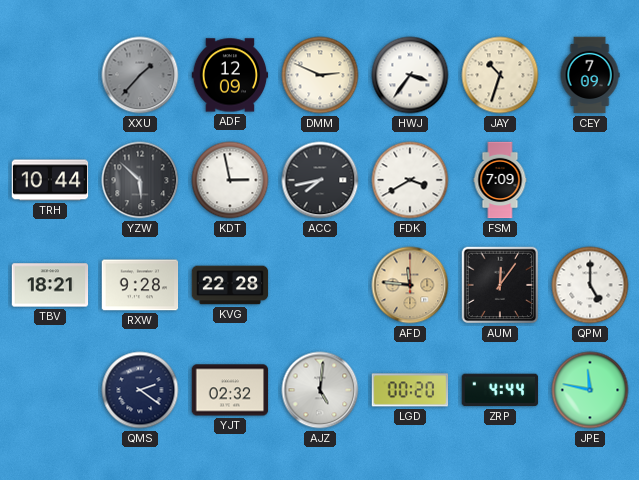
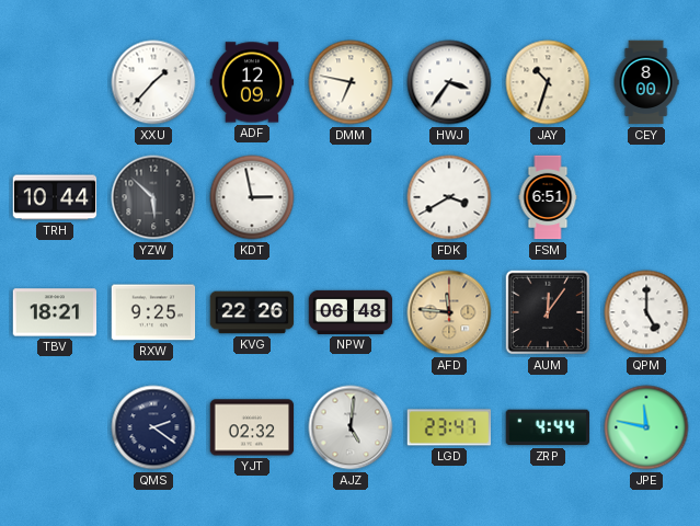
XXU dial: grey -> white
DMM: 2:49 -> 6:47
CEY: 7:09 -> 8:00
ACC: 7:43 -> none
FSM: 7:09 -> 6:51
RXW: 9:28 -> 9:25
KVG: 22:28 -> 22:26
NPW: none -> 06:48
LGD: 00:20 -> 23:47
